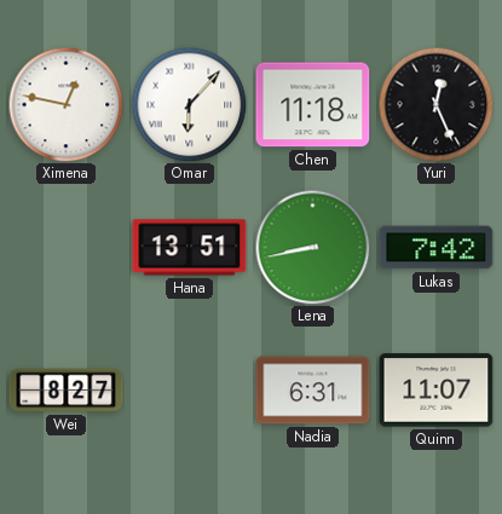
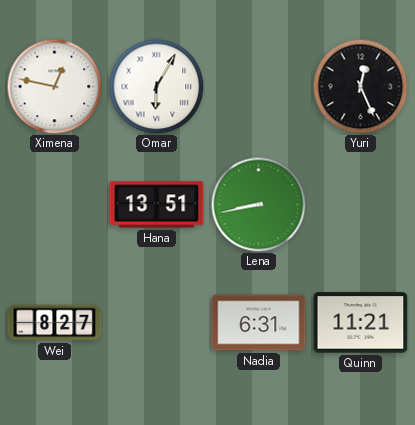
Omar: 6:07 -> 6:05
Chen: 11:18 -> none
Lukas: 7:42 -> none
Quinn: 11:07 -> 11:21
